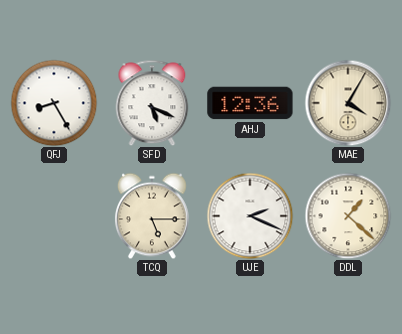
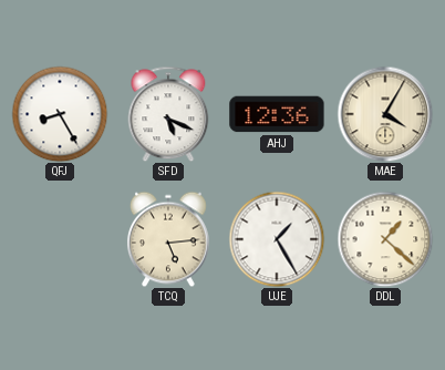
TCQ: 5:15 -> 5:14
UJE: 2:19 -> 1:25
